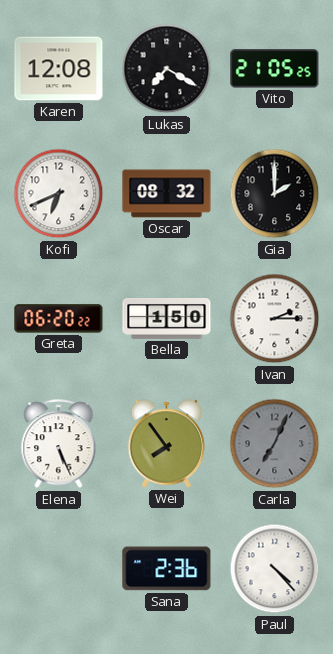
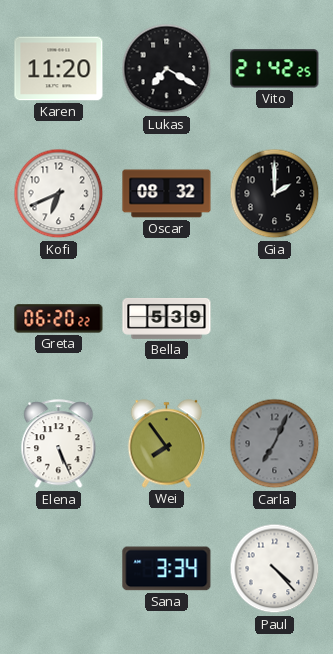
Karen: 12:08 -> 11:20
Vito: 21:05 -> 21:42
Bella: 1:50 -> 5:39
Ivan: 2:15 -> none
Sana: 2:36 -> 3:34
